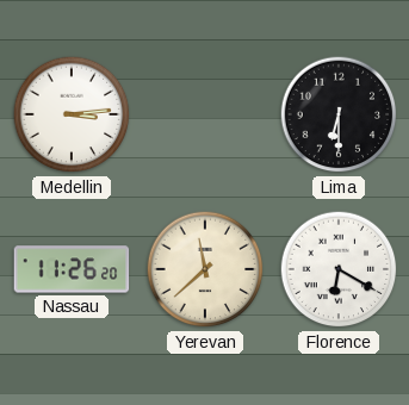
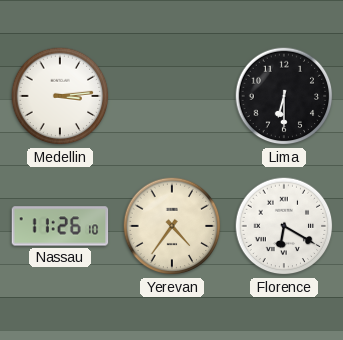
Nassau: 11:26:20 -> 11:26:10
Yerevan: 11:38 -> 4:36
